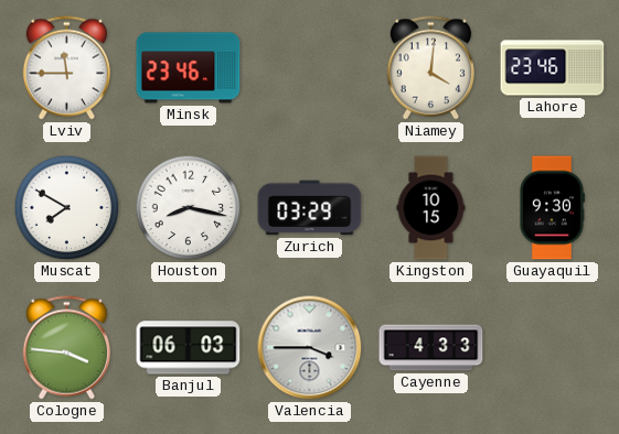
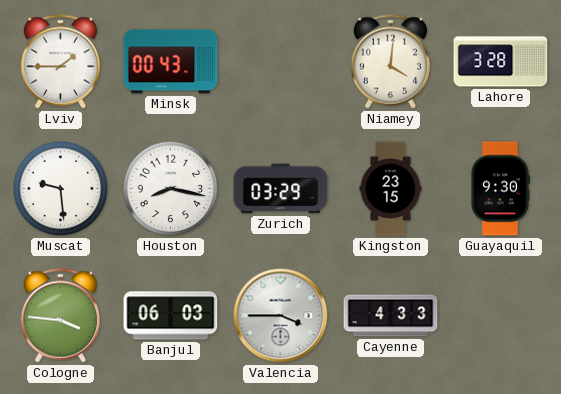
Lviv: 11:45 -> 1:45
Minsk: 23:46 -> 00:43
Lahore: 23:46 -> 3:28
Muscat: 7:50 -> 9:29
Kingston: 10:15 -> 23:15
